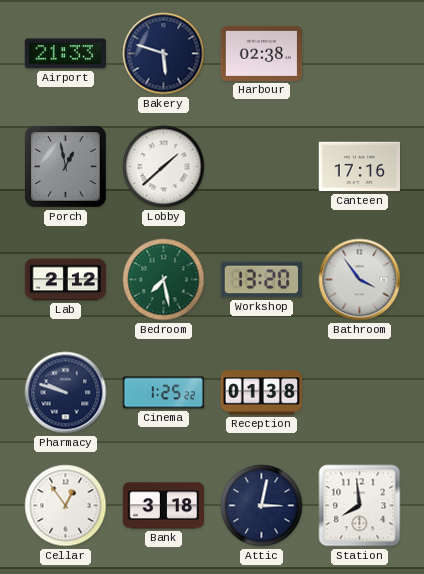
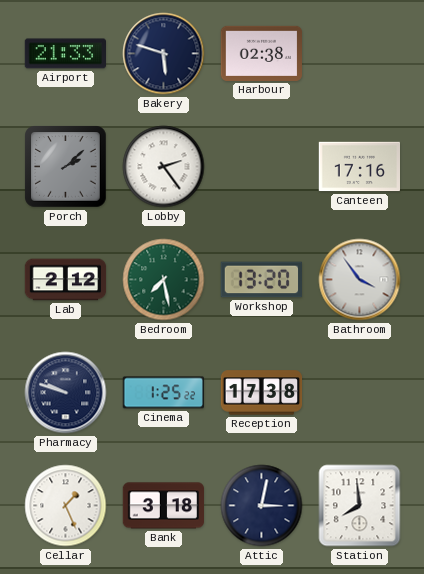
Porch: 12:58 -> 2:08
Lobby: 1:38 -> 2:24
Reception: 01:38 -> 17:38
Cellar: 12:54 -> 1:26
